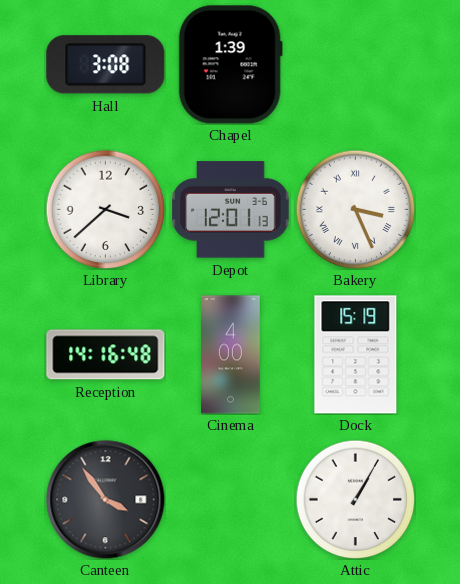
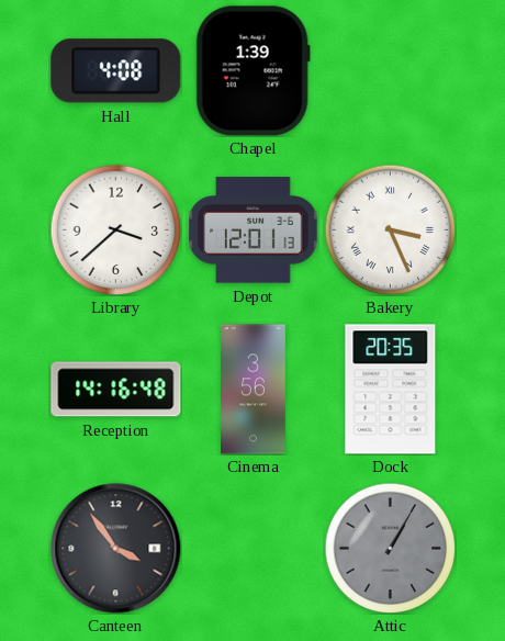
Hall: 3:08 -> 4:08
Cinema: 4:00 -> 3:56
Dock: 15:19 -> 20:35
Attic dial: white -> grey
